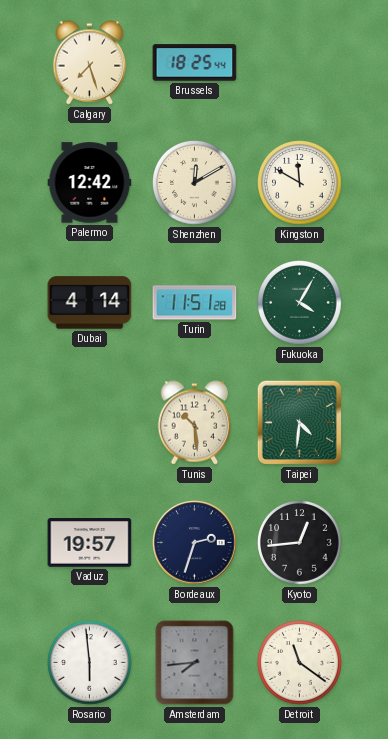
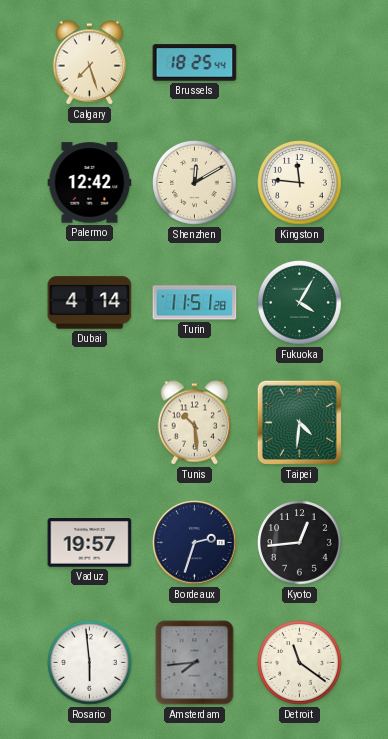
Kingston: 11:50 -> 11:46
